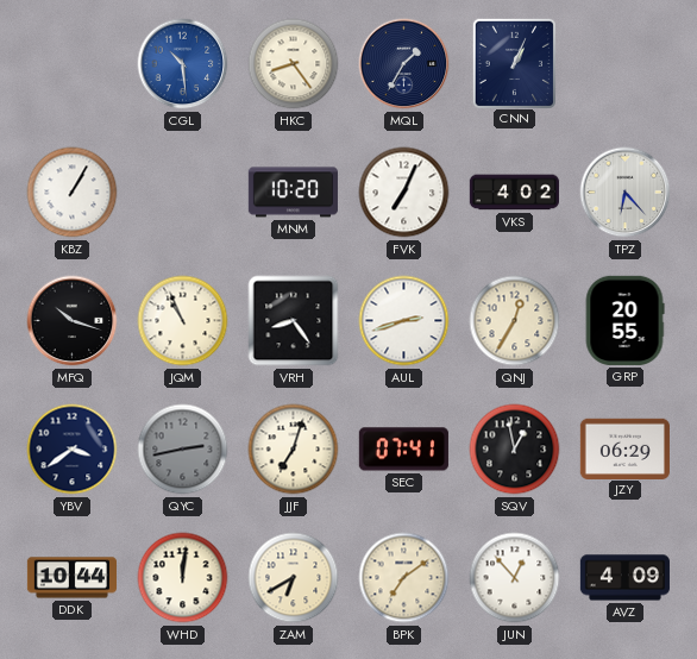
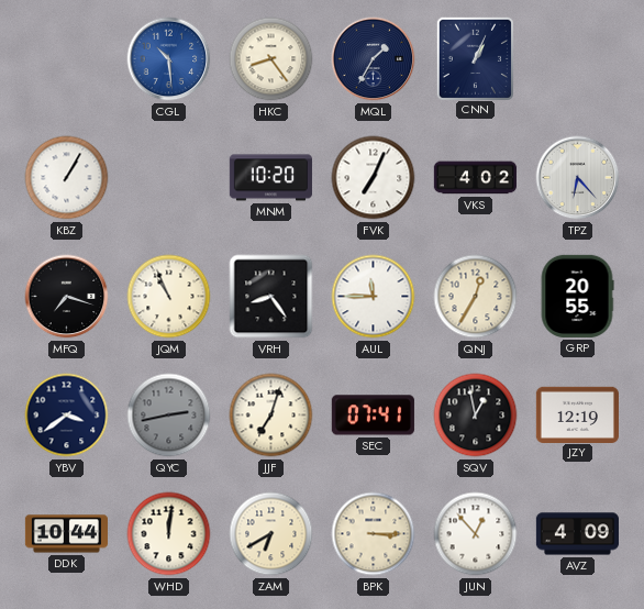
MFQ: 10:18 -> 7:18
AUL: 2:42 -> 11:45
JZY: 06:29 -> 12:19
BPK: 7:09 -> 3:15
